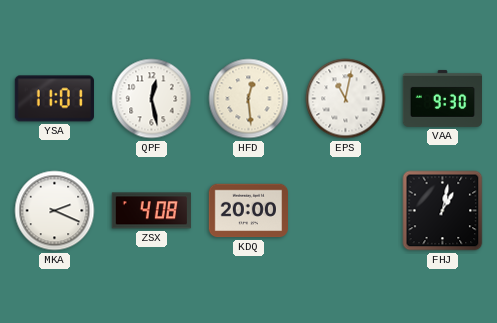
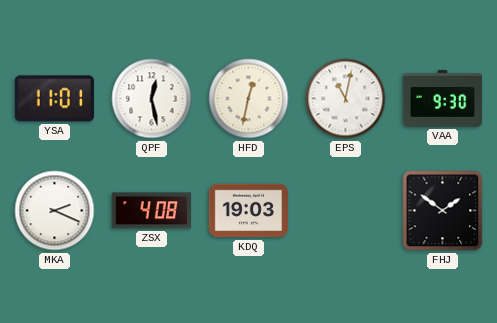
HFD: 12:29 -> 12:32
KDQ: 20:00 -> 19:03
FHJ: 1:02 -> 1:51
